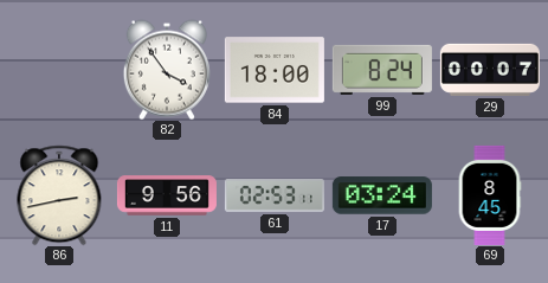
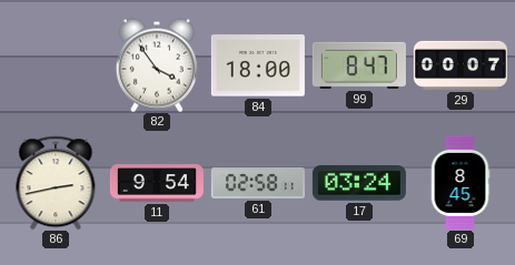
99: 8:24 -> 8:47
11: 9:56 -> 9:54
61: 02:53 -> 02:58
